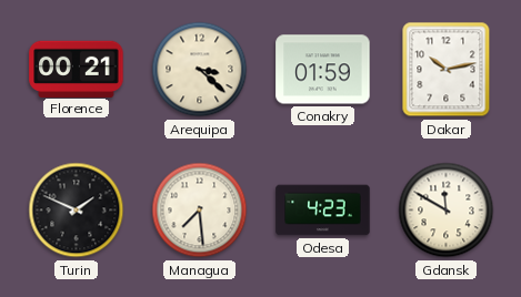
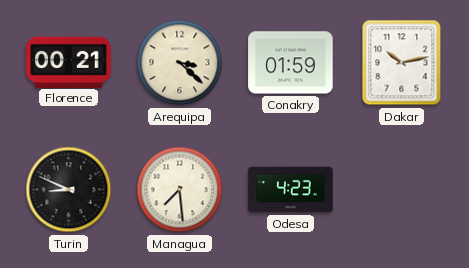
Turin: 1:49 -> 8:49
Gdansk: 11:50 -> none
